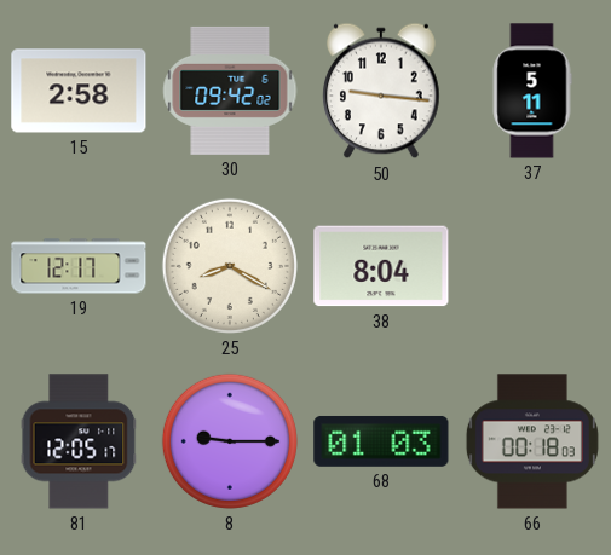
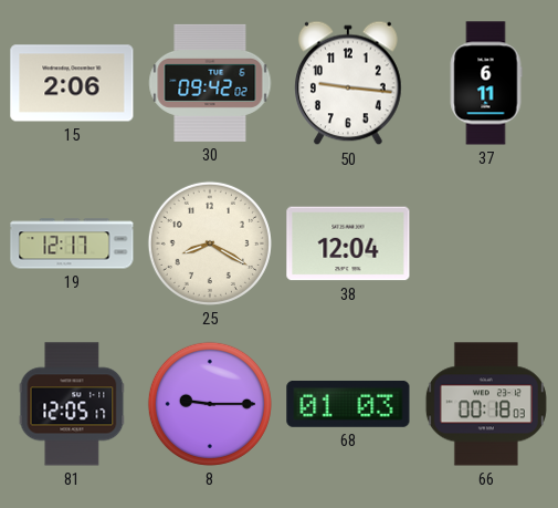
15: 2:58 -> 2:06
37: 5:11 -> 6:11
38: 8:04 -> 12:04
